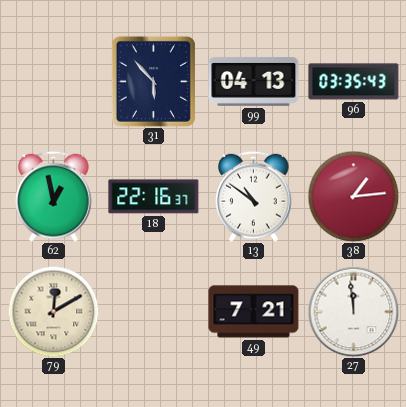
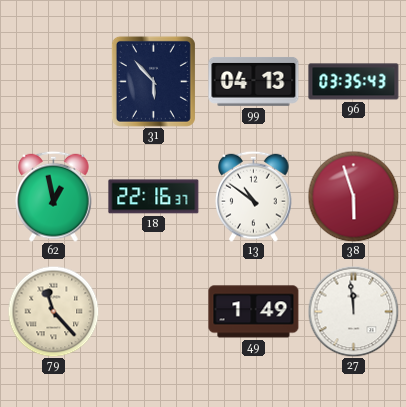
38: 1:14 -> 5:57
79: 12:10 -> 11:23
49: 7:21 -> 1:49
